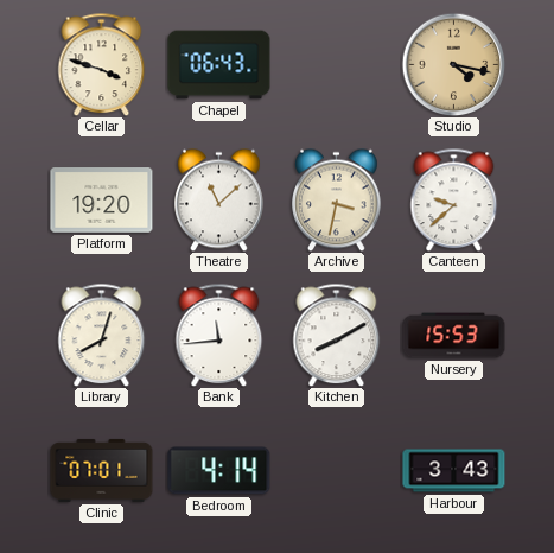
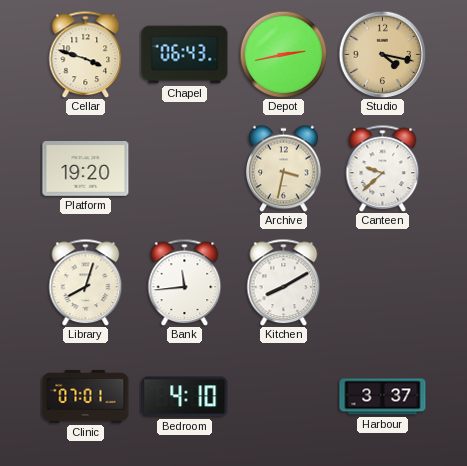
Depot: none -> 2:43
Theatre: 11:08 -> none
Nursery: 15:53 -> none
Bedroom: 4:14 -> 4:10
Harbour: 3:43 -> 3:37
